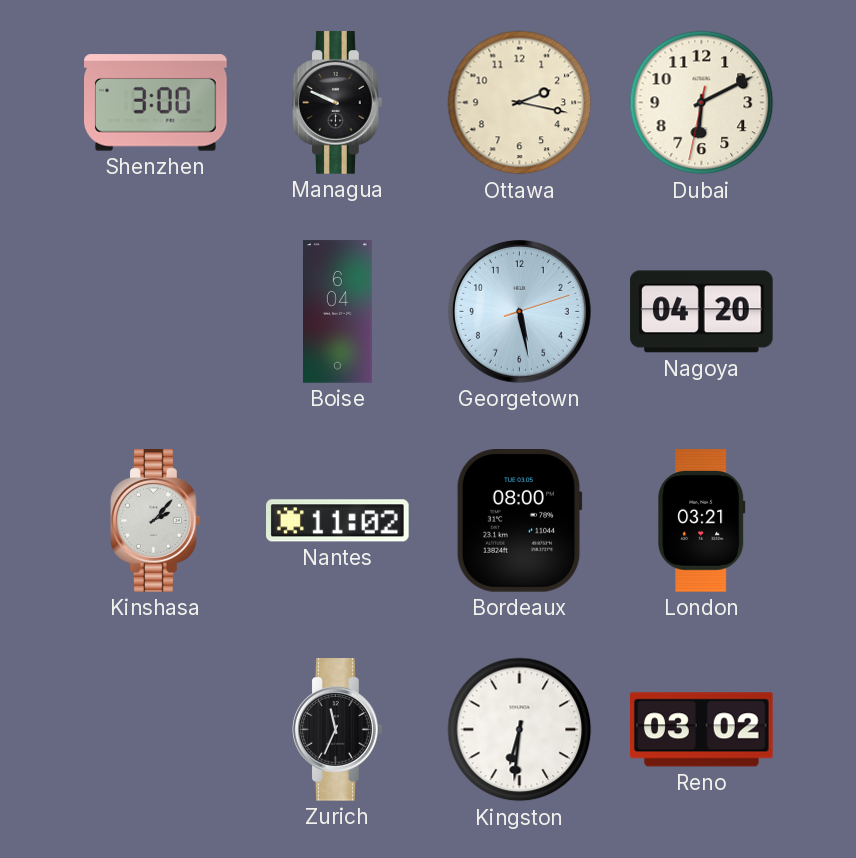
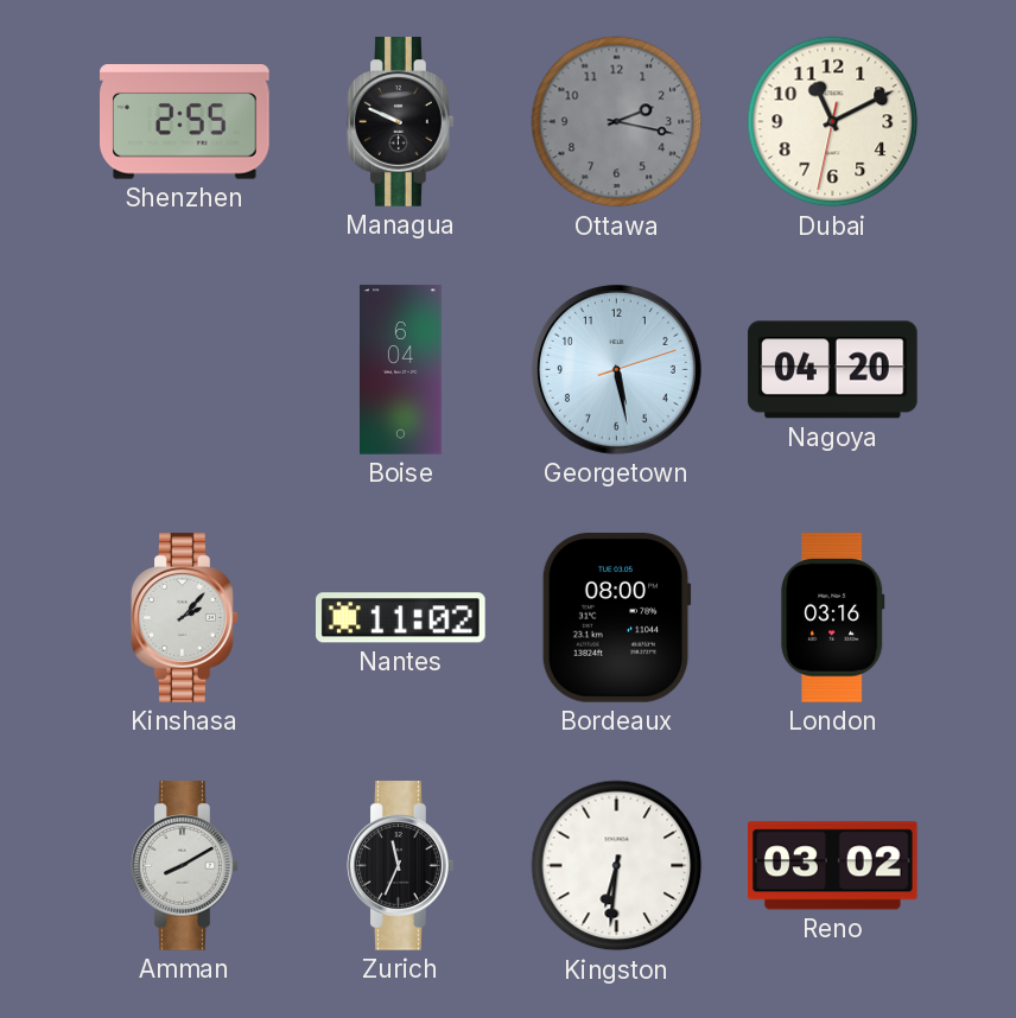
Shenzhen: 3:00 -> 2:55
Ottawa dial: cream -> grey
Dubai: 6:10 -> 11:10
London: 03:21 -> 03:16
Amman: none -> 8:10
